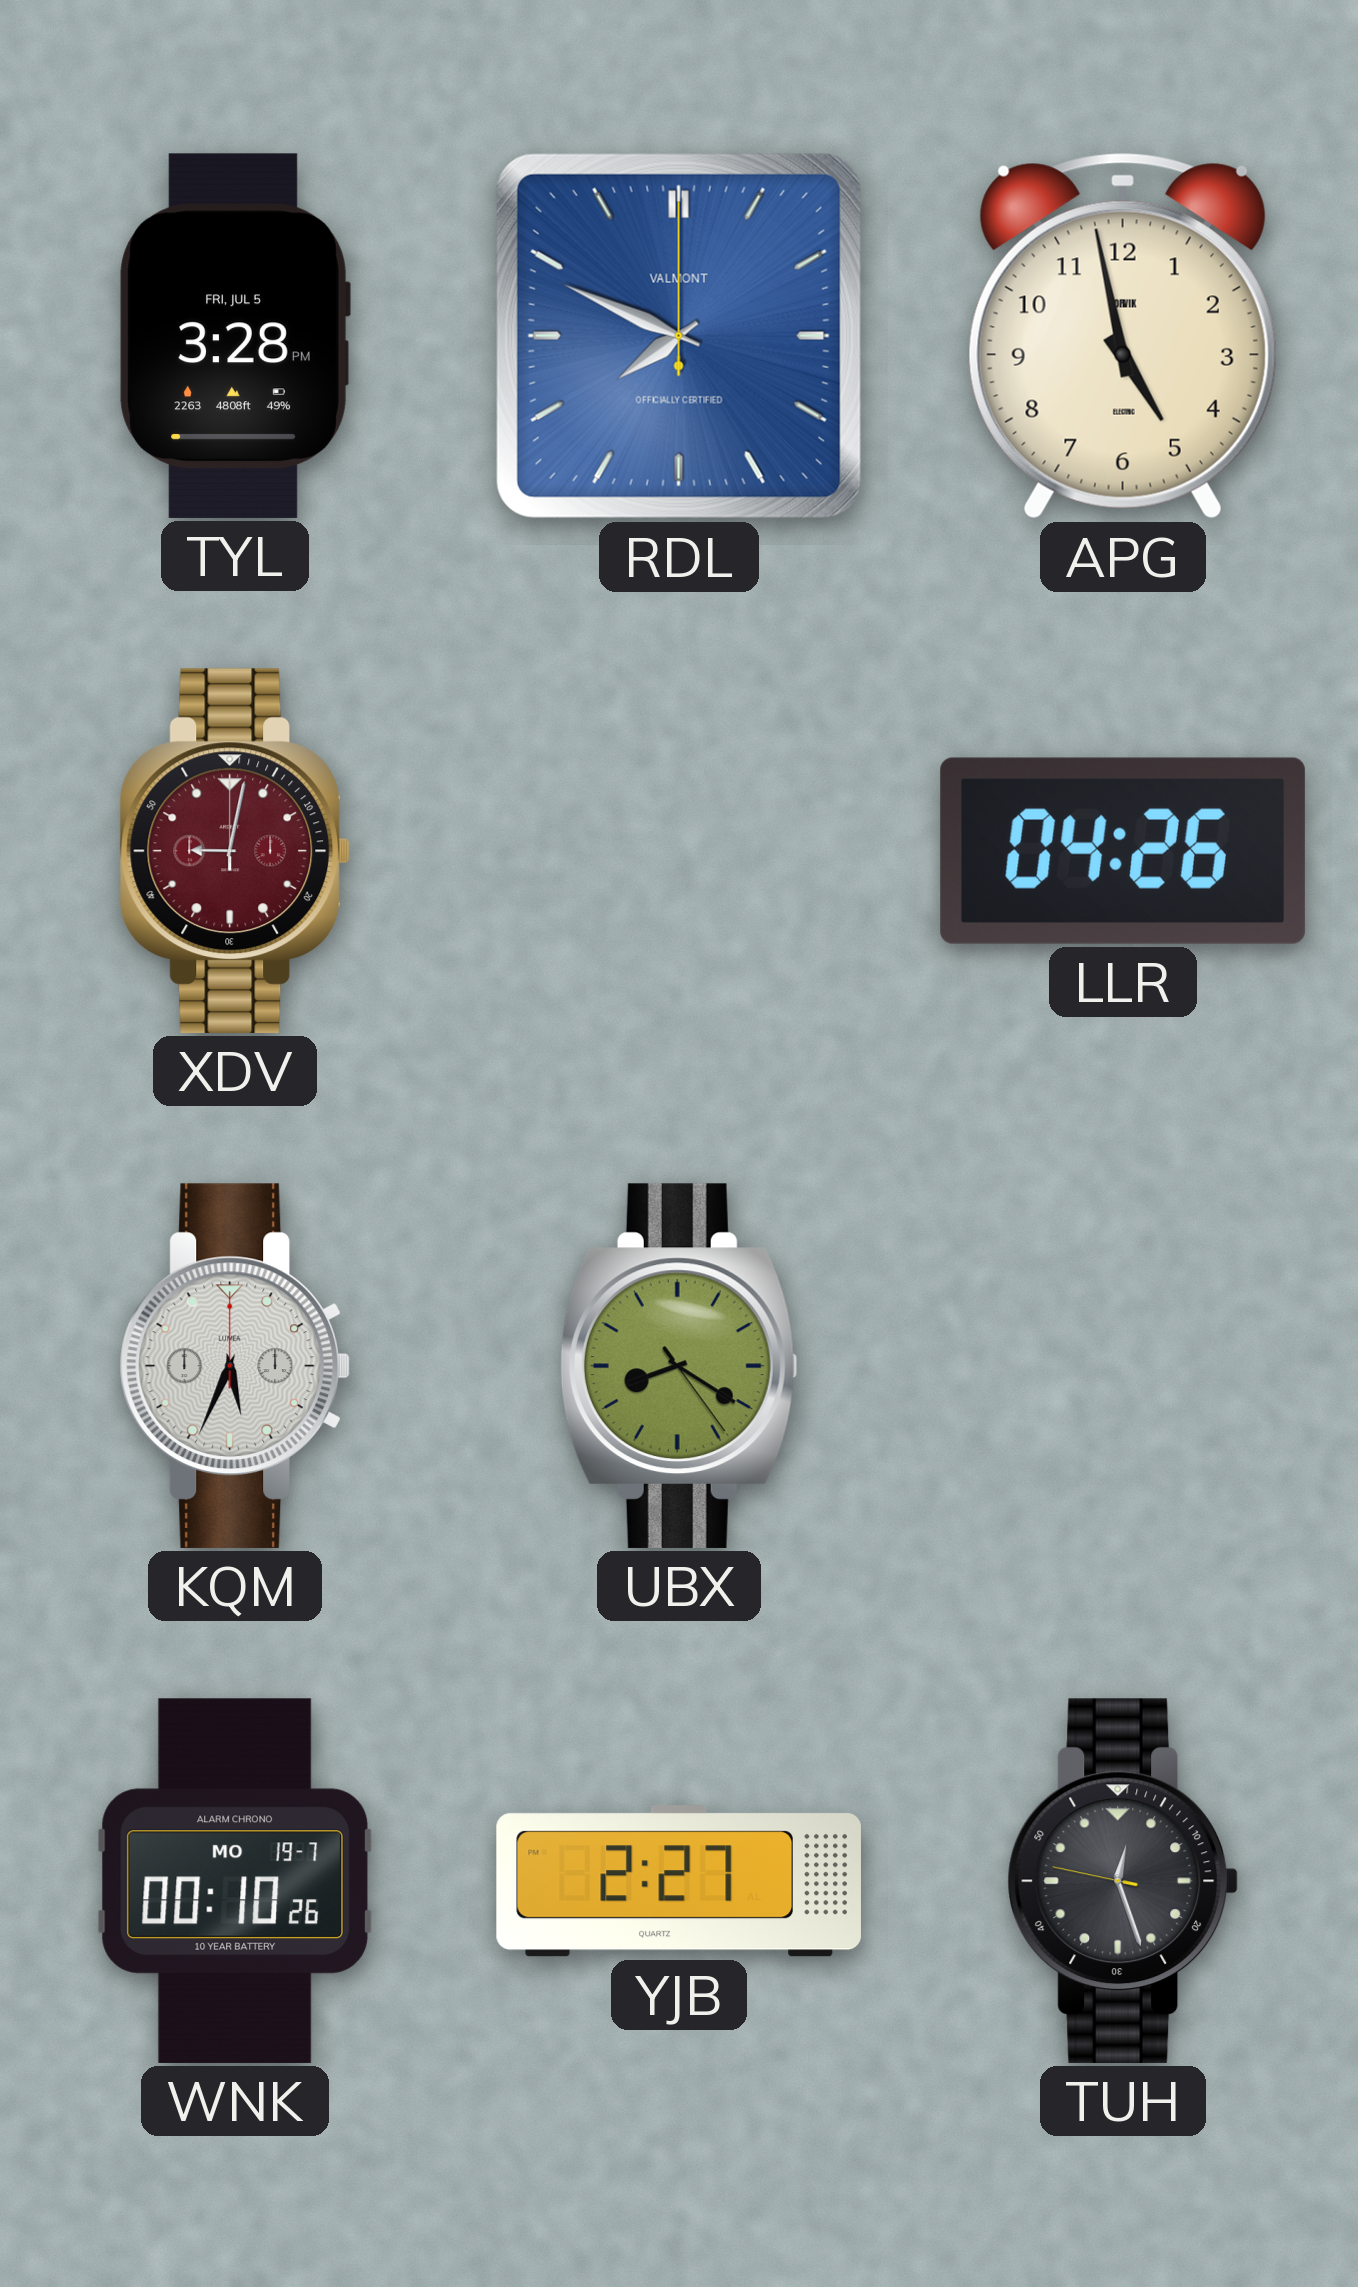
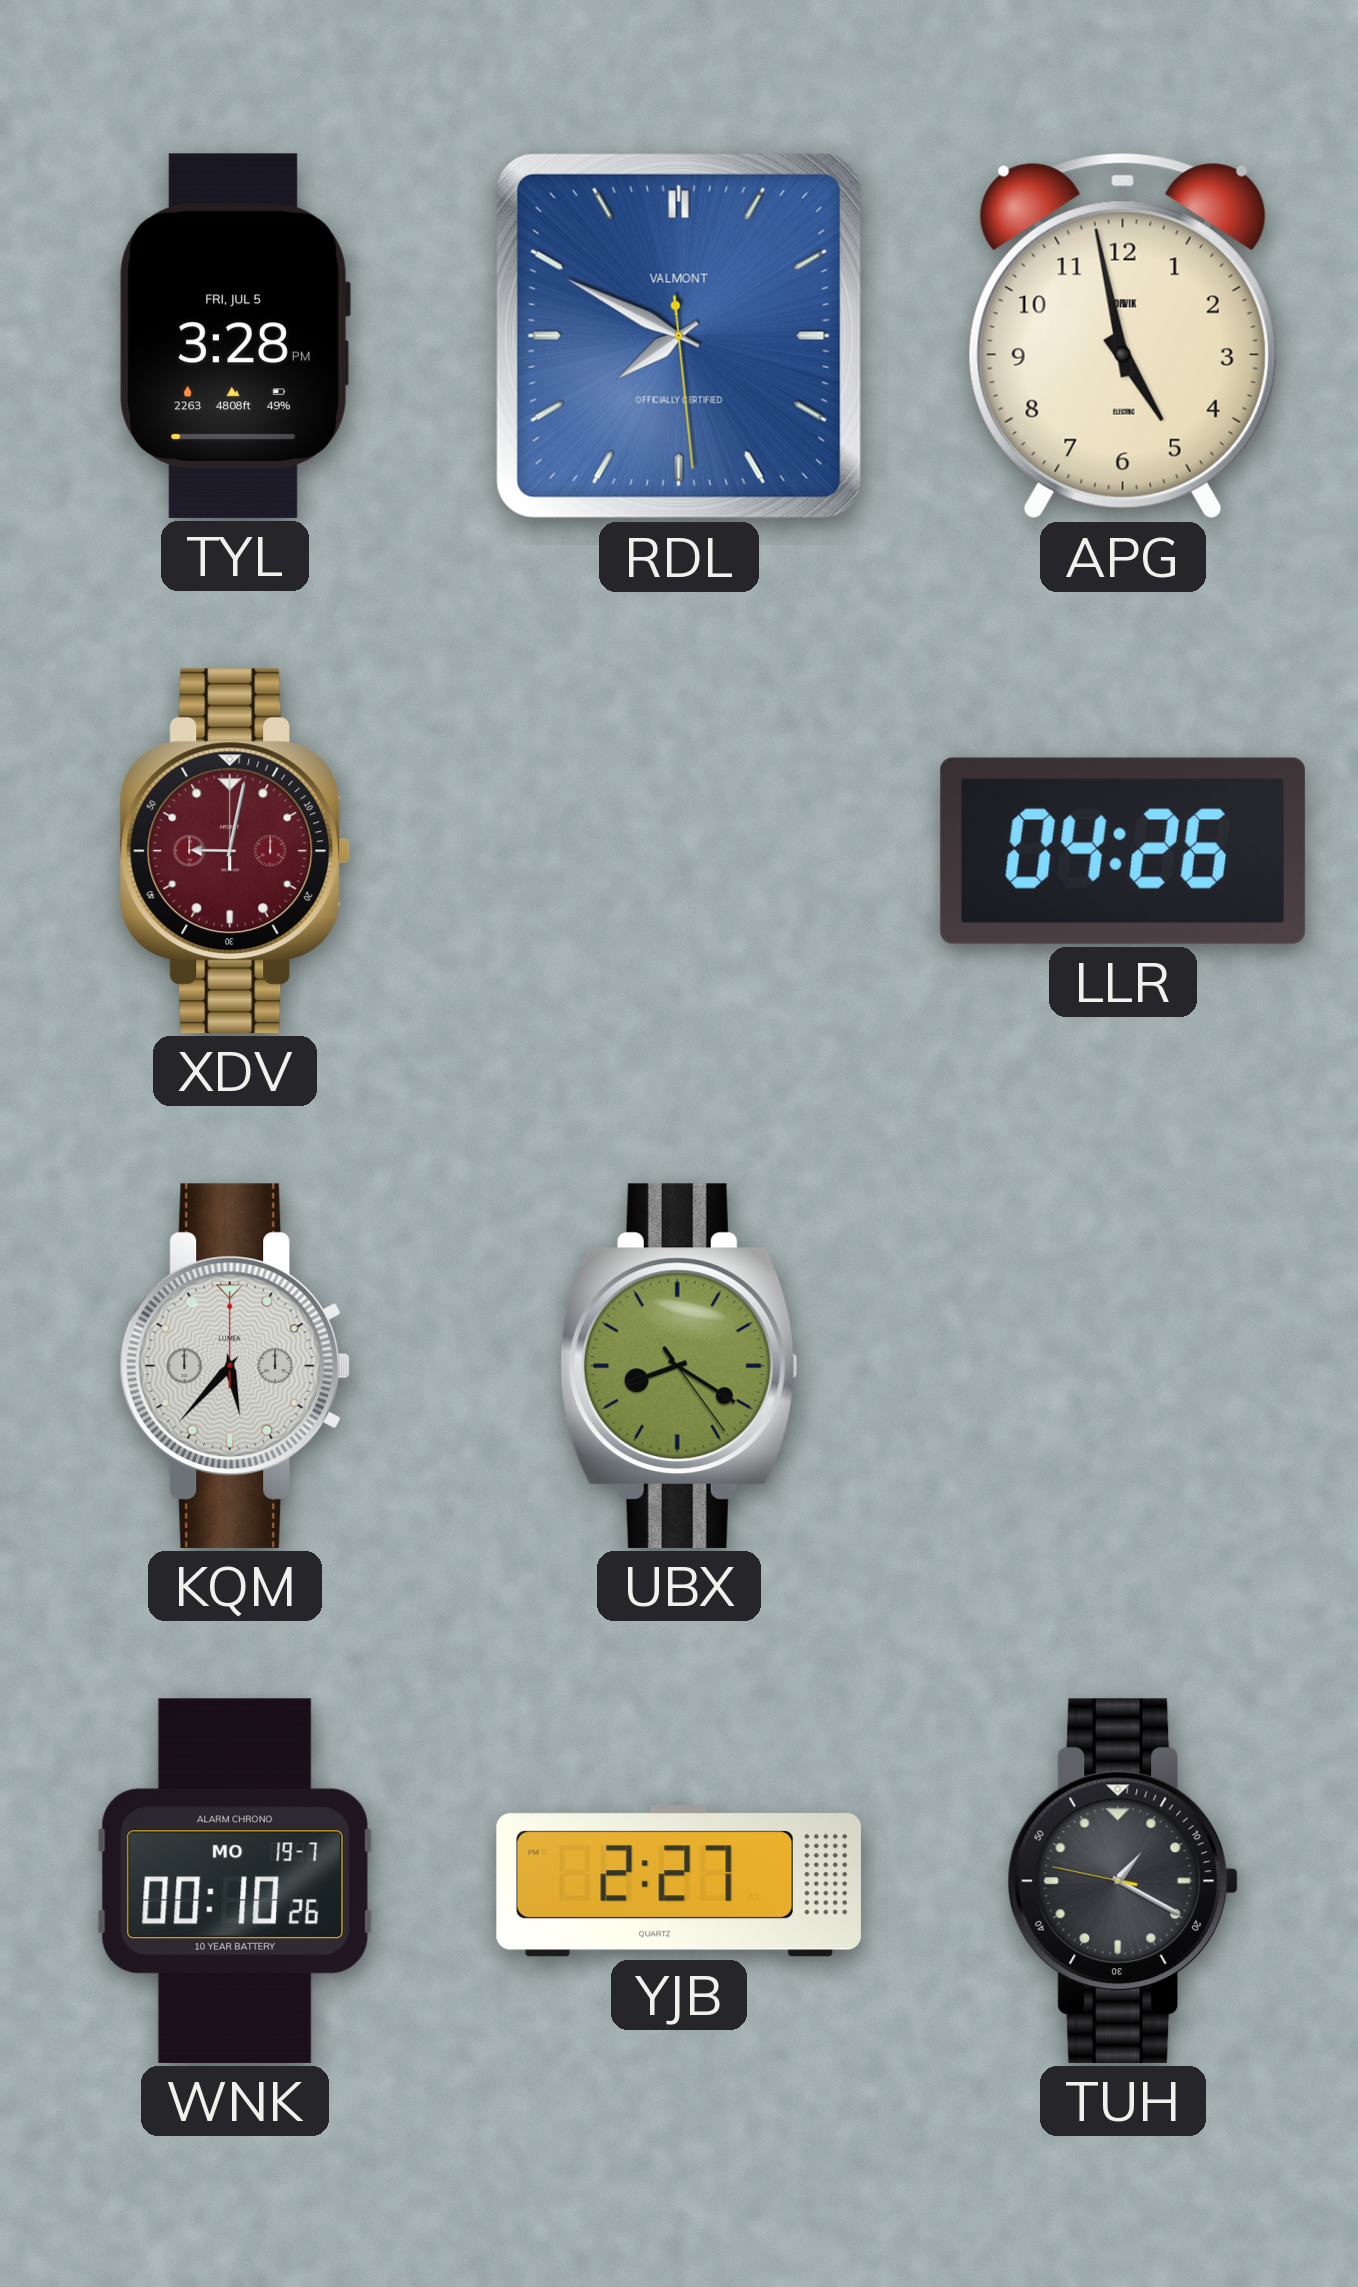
RDL: 7:49:00 -> 7:49:29
KQM: 5:34 -> 5:37
TUH: 12:26 -> 1:19
